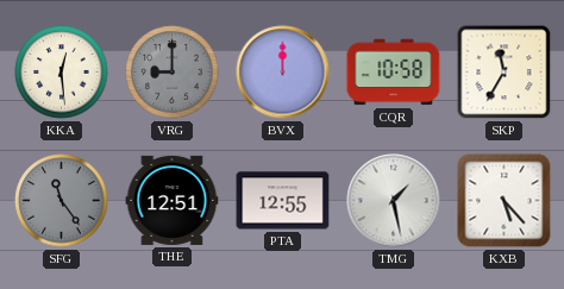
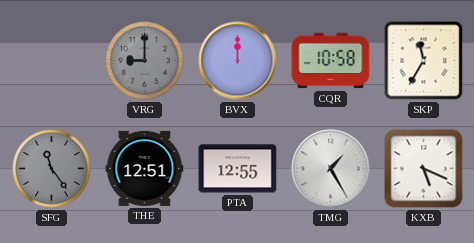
KKA: 12:29 -> none
TMG: 1:28 -> 1:25
KXB: 5:23 -> 5:19
